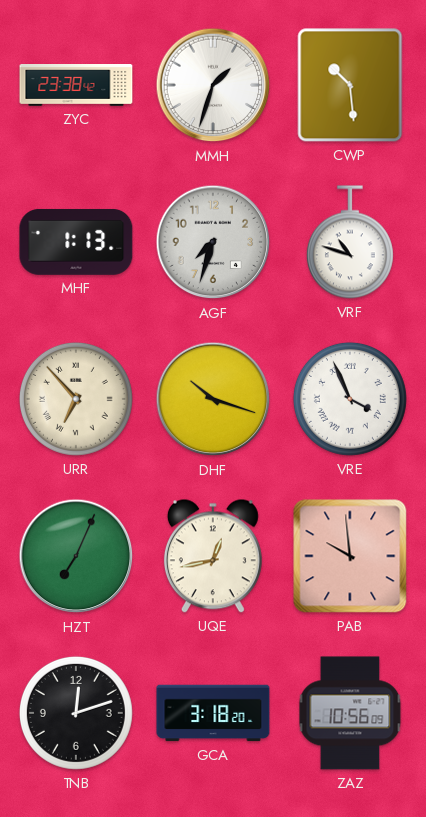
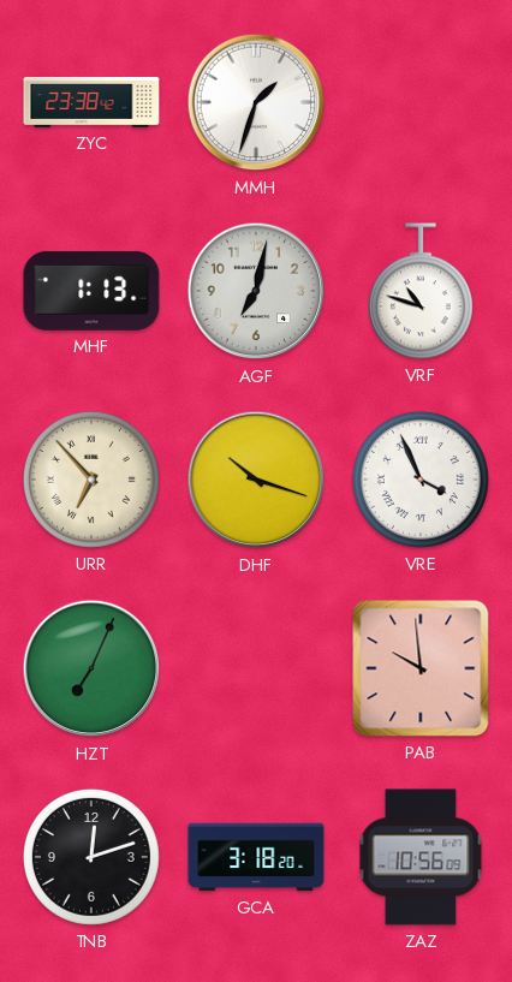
CWP: 10:29 -> none
AGF: 7:33 -> 7:02
UQE: 12:43 -> none
